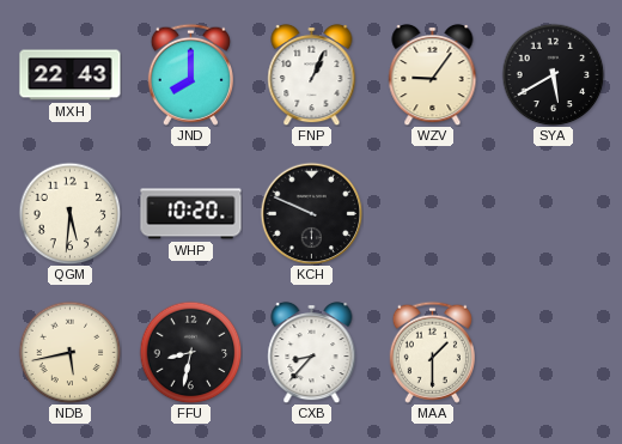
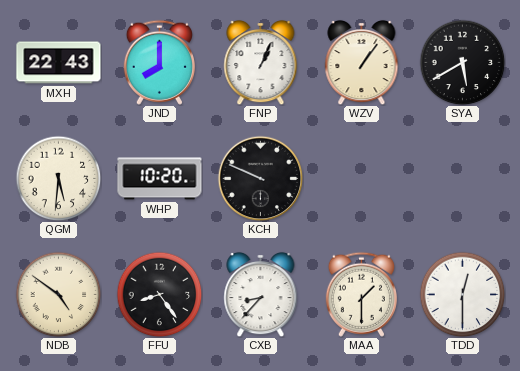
WZV: 9:06 -> 1:06
NDB: 5:43 -> 4:51
FFU: 8:32 -> 8:24
TDD: none -> 12:30
